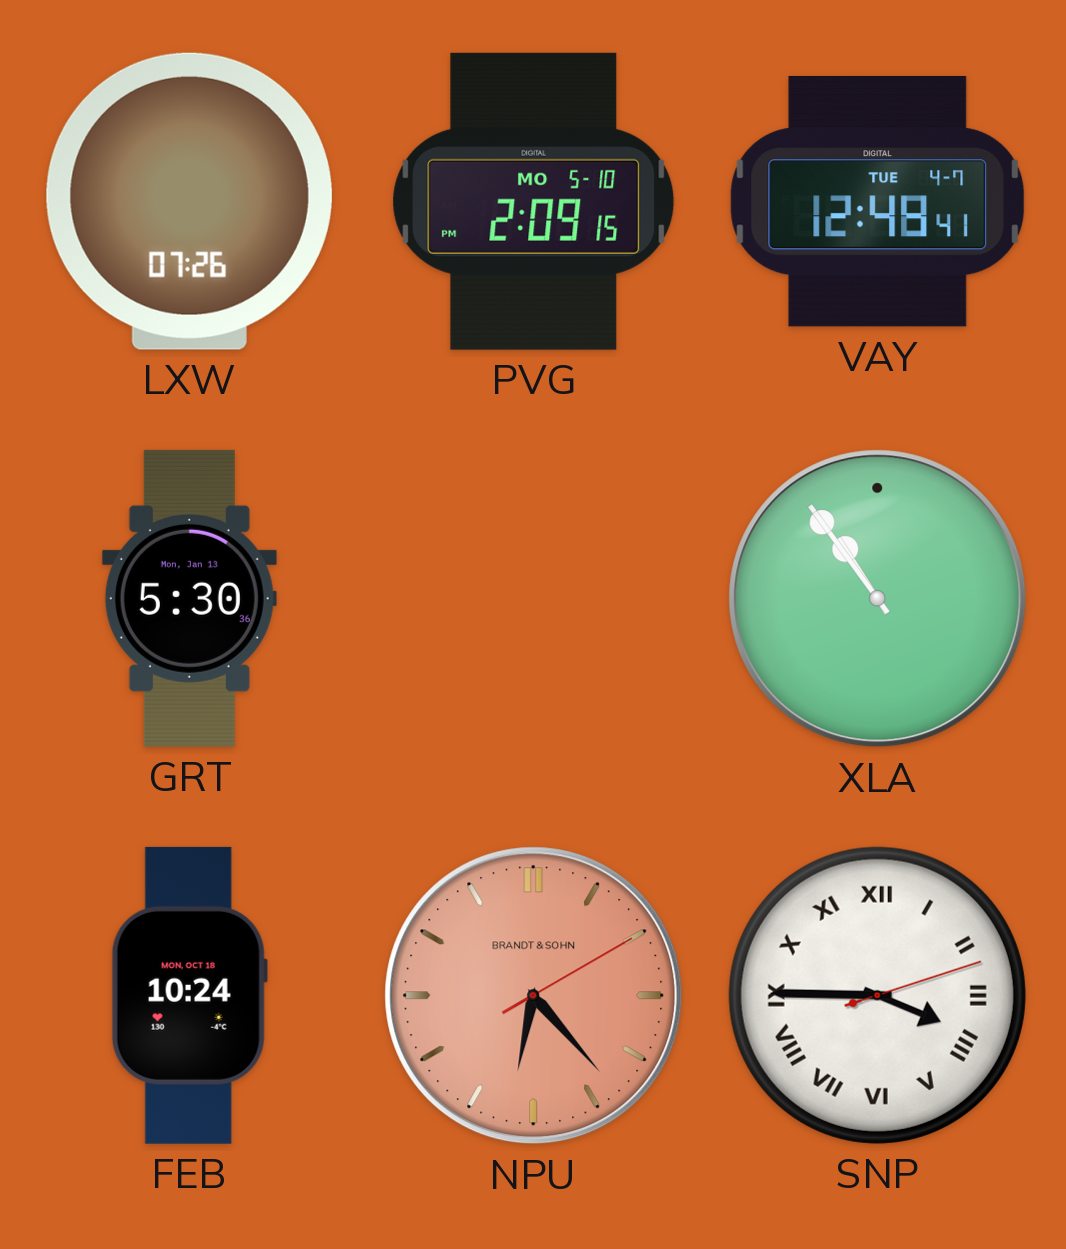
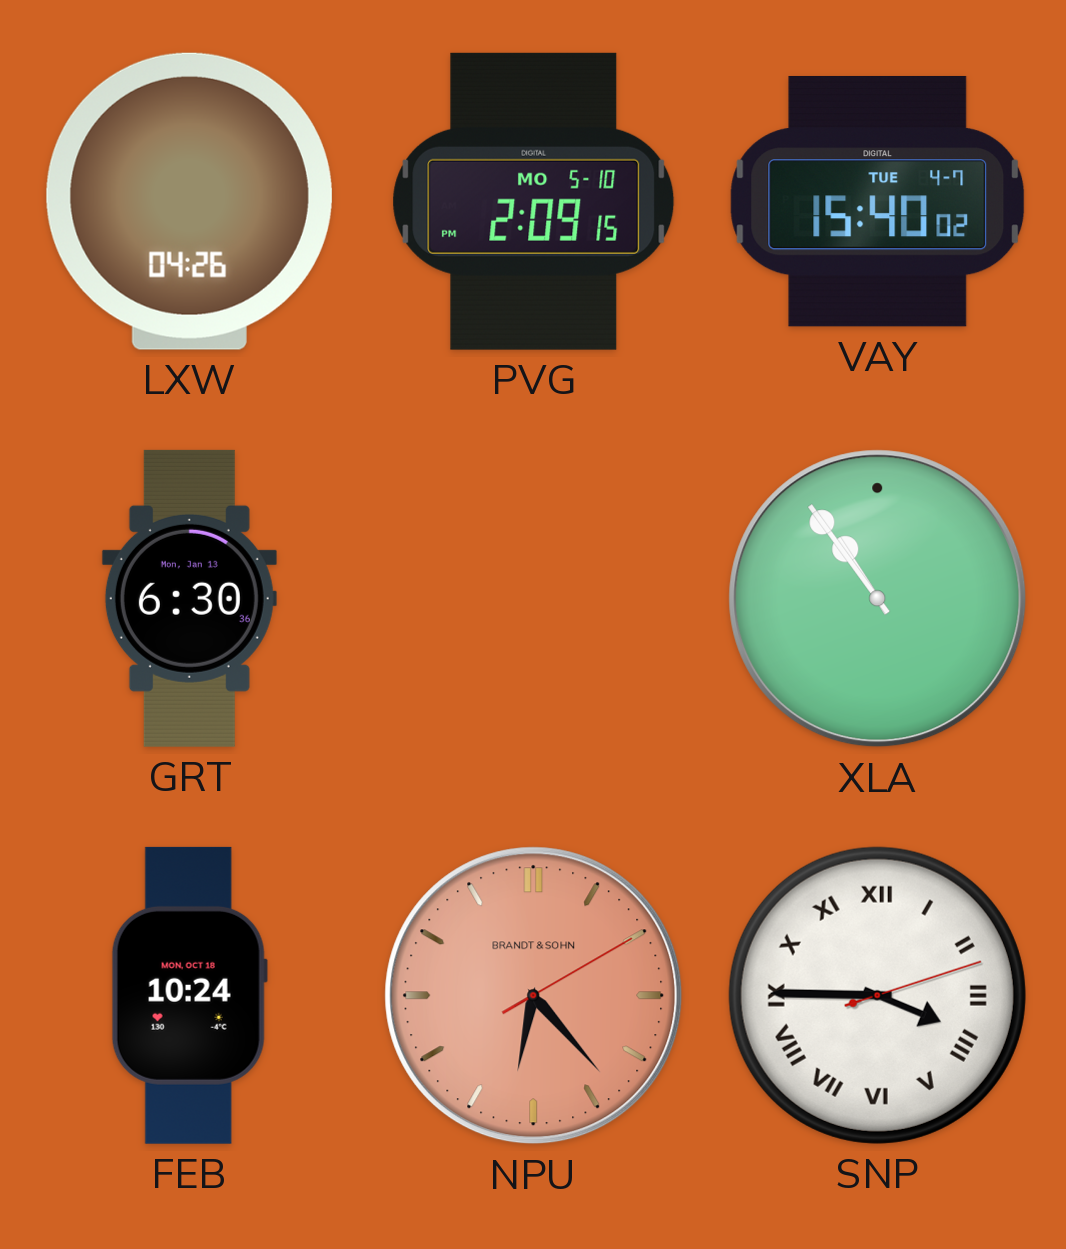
LXW: 07:26 -> 04:26
VAY: 12:48 -> 15:40
GRT: 5:30 -> 6:30
